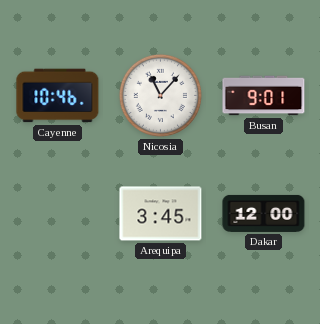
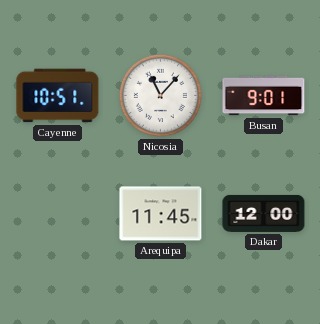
Cayenne: 10:46 -> 10:51
Arequipa: 3:45 -> 11:45
